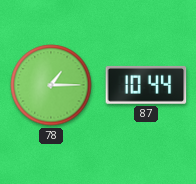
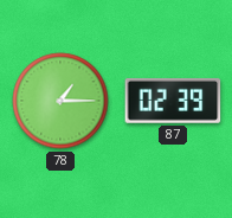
87: 10:44 -> 02:39
